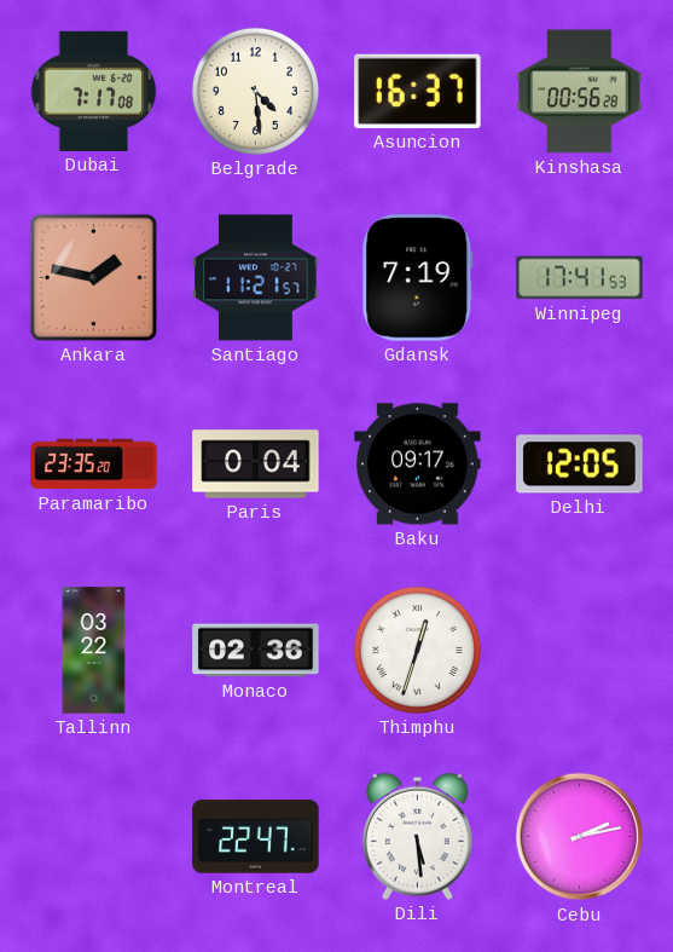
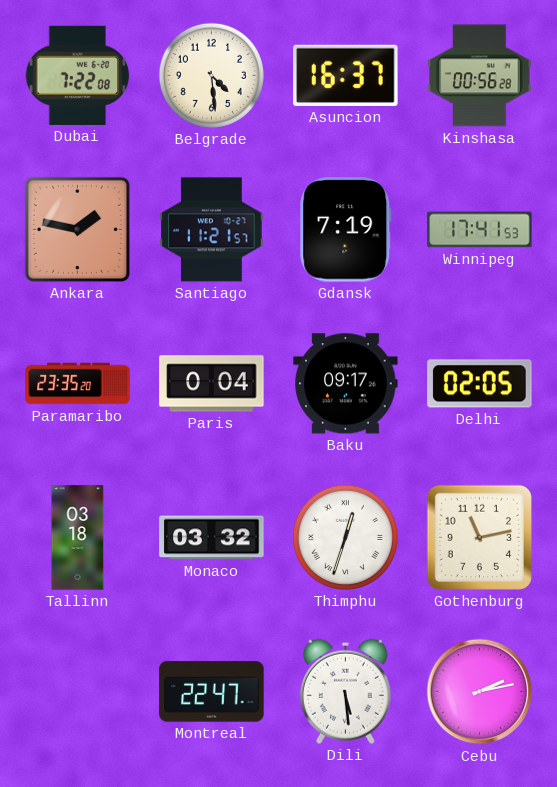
Dubai: 7:17 -> 7:22
Delhi: 12:05 -> 02:05
Tallinn: 03:22 -> 03:18
Monaco: 02:36 -> 03:32
Gothenburg: none -> 11:13
